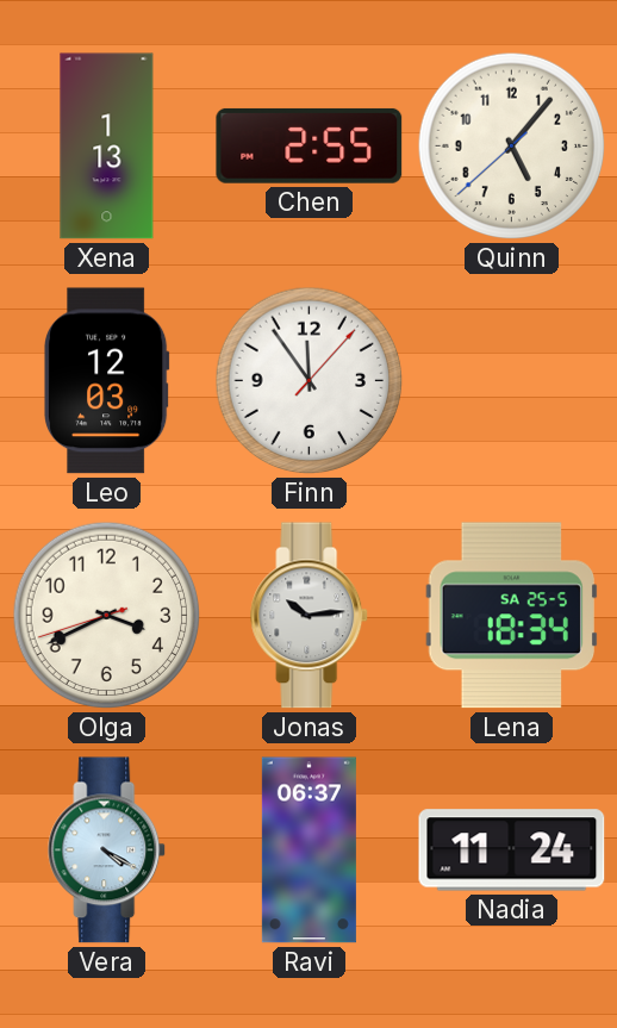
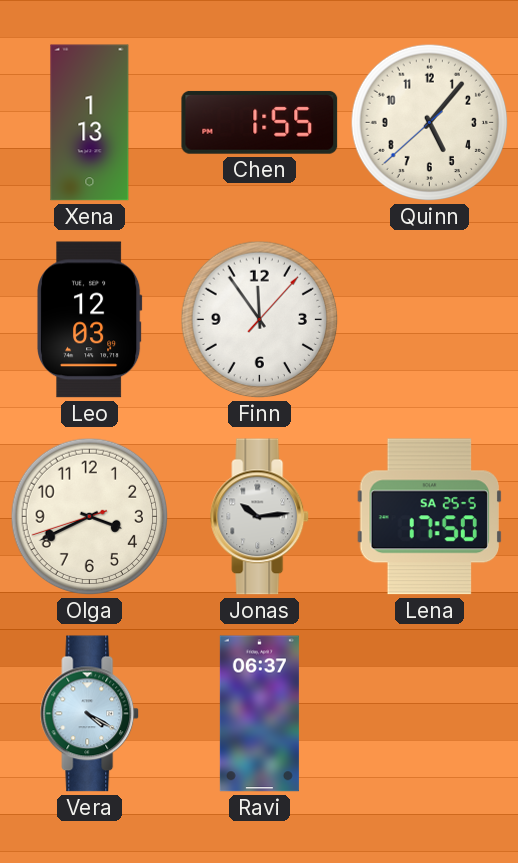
Chen: 2:55 -> 1:55
Lena: 18:34 -> 17:50
Nadia: 11:24 -> none
